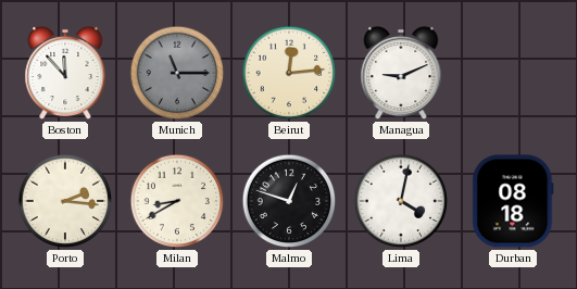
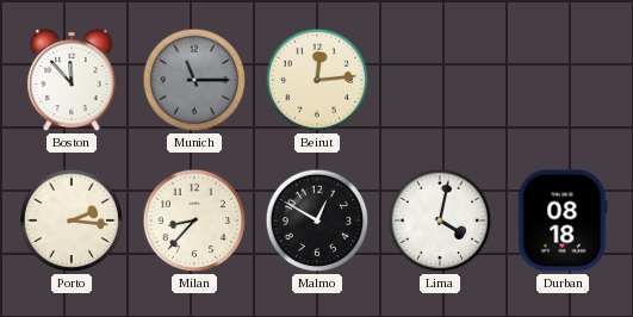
Managua: 9:11 -> none
Milan: 8:40 -> 8:37
Malmo: 12:48 -> 12:50
